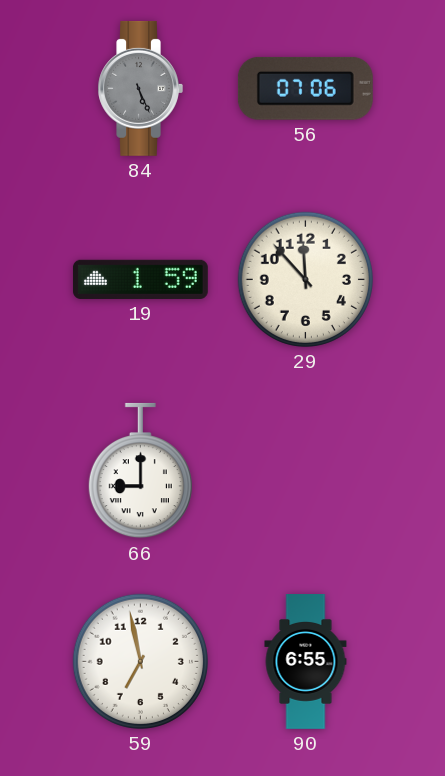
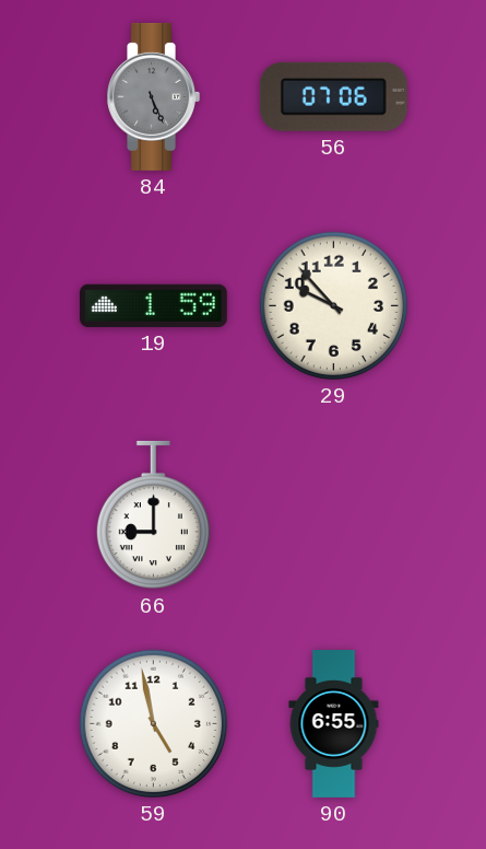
29: 11:53 -> 9:53
59: 6:58 -> 4:58
